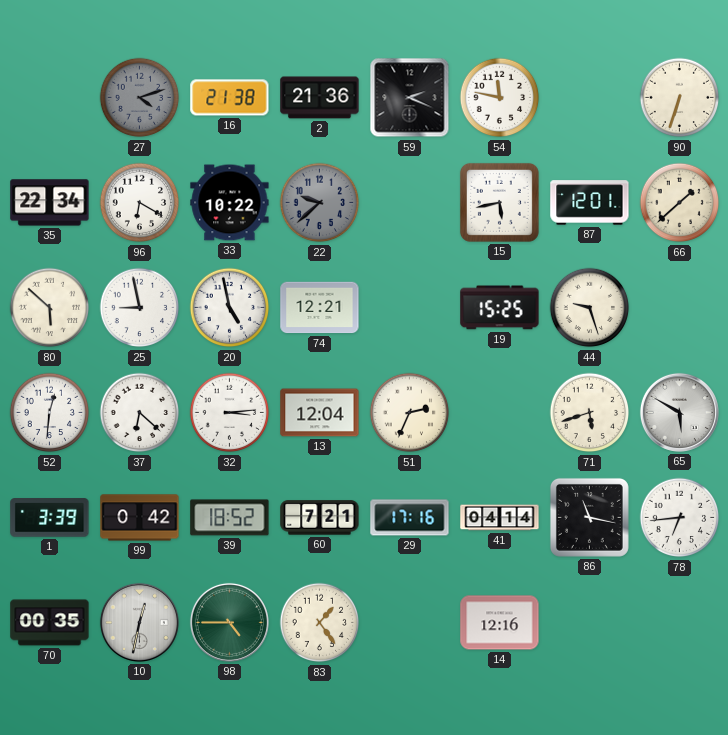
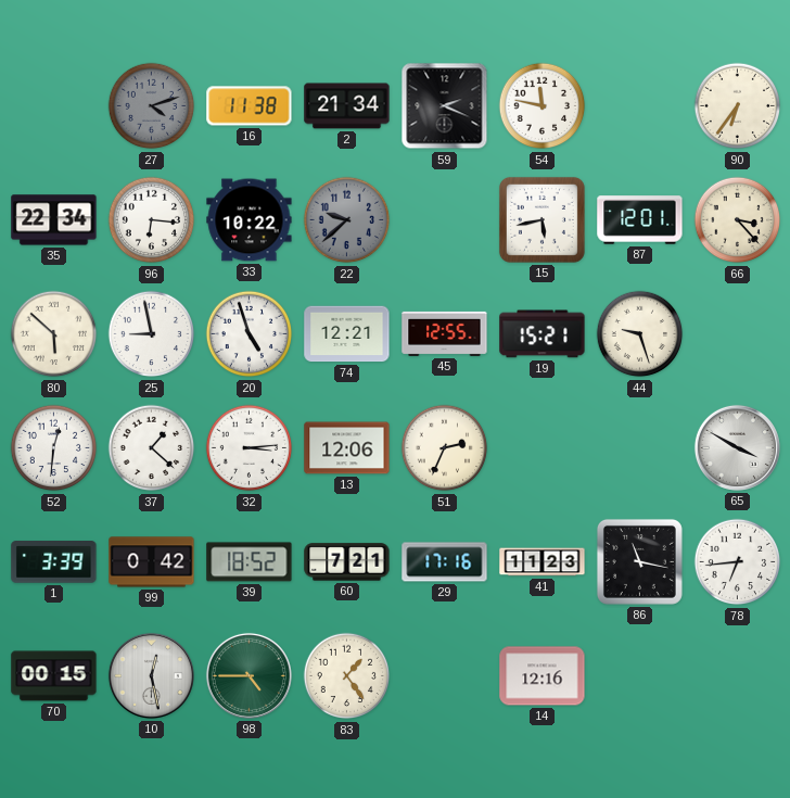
16: 21:38 -> 11:38
2: 21:36 -> 21:34
90: 6:33 -> 6:36
96: 6:20 -> 6:16
66: 1:38 -> 3:23
20: 4:58 -> 4:57
45: none -> 12:55
19: 15:25 -> 15:21
37: 6:22 -> 1:22
13: 12:04 -> 12:06
71: 5:42 -> none
65: 5:50 -> 3:50
41: 04:14 -> 11:23
70: 00:35 -> 00:15
10: 12:32 -> 12:28
